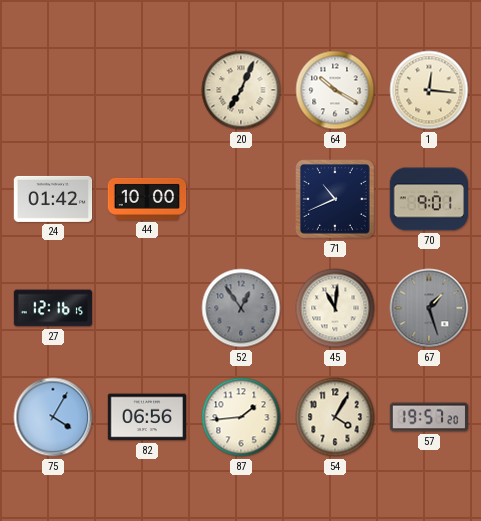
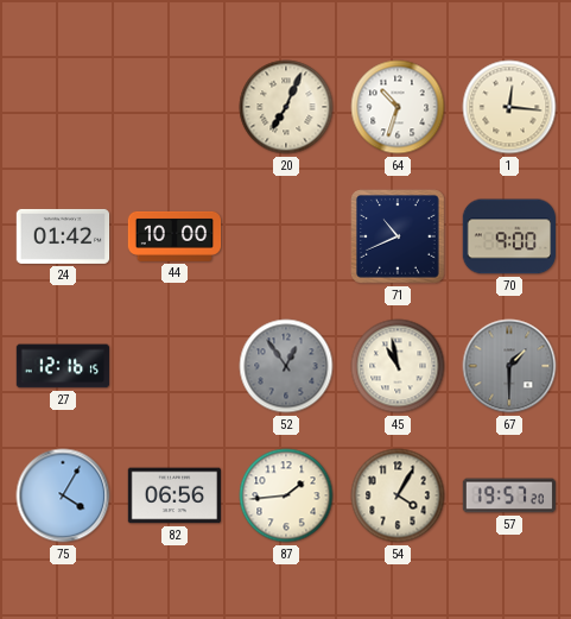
64: 10:20 -> 10:33
70: 9:01 -> 9:00
45: 11:01 -> 10:58
67: 1:27 -> 1:30
